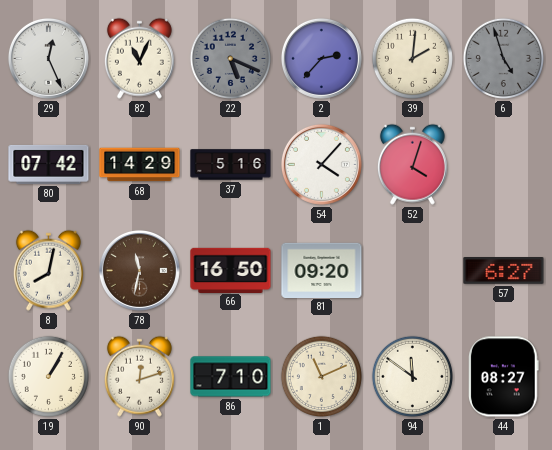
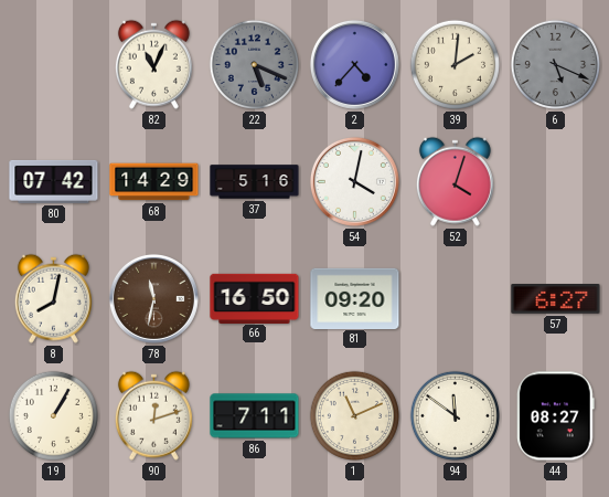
29: 12:26 -> none
2: 2:37 -> 4:37
6: 4:57 -> 5:19
54: 4:07 -> 4:02
86: 7:10 -> 7:11
